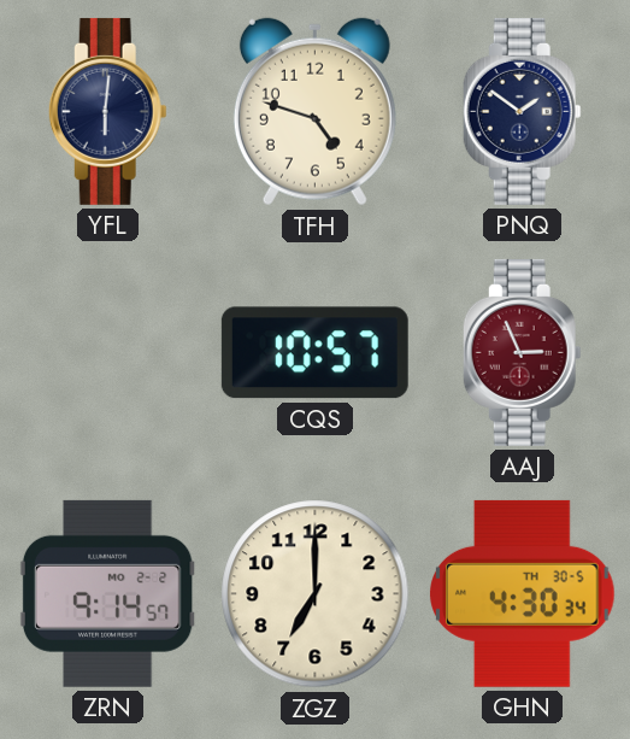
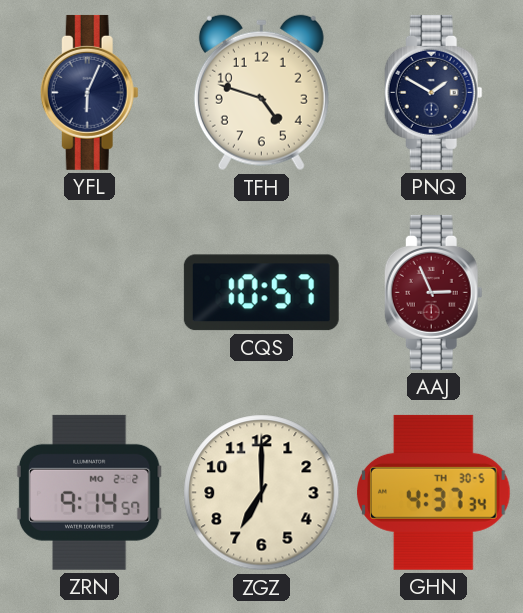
YFL: 6:01 -> 6:04
PNQ: 1:51 -> 1:50
GHN: 4:30 -> 4:37
